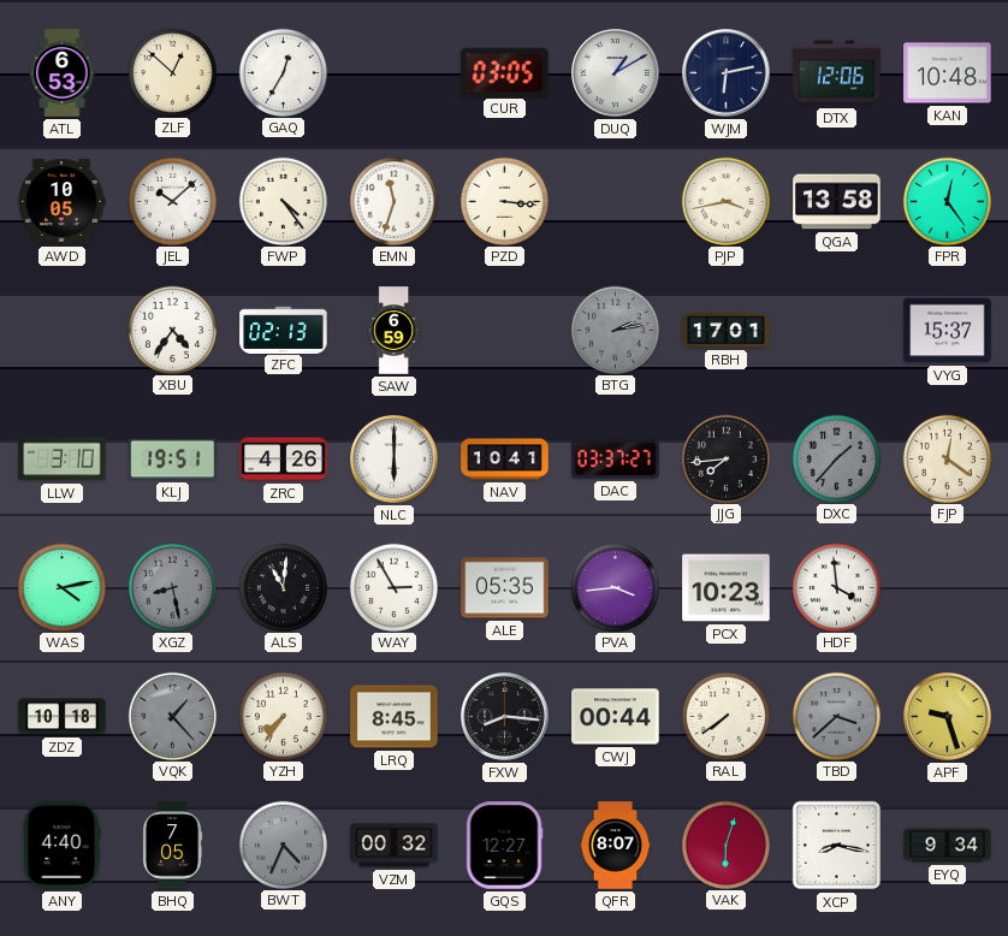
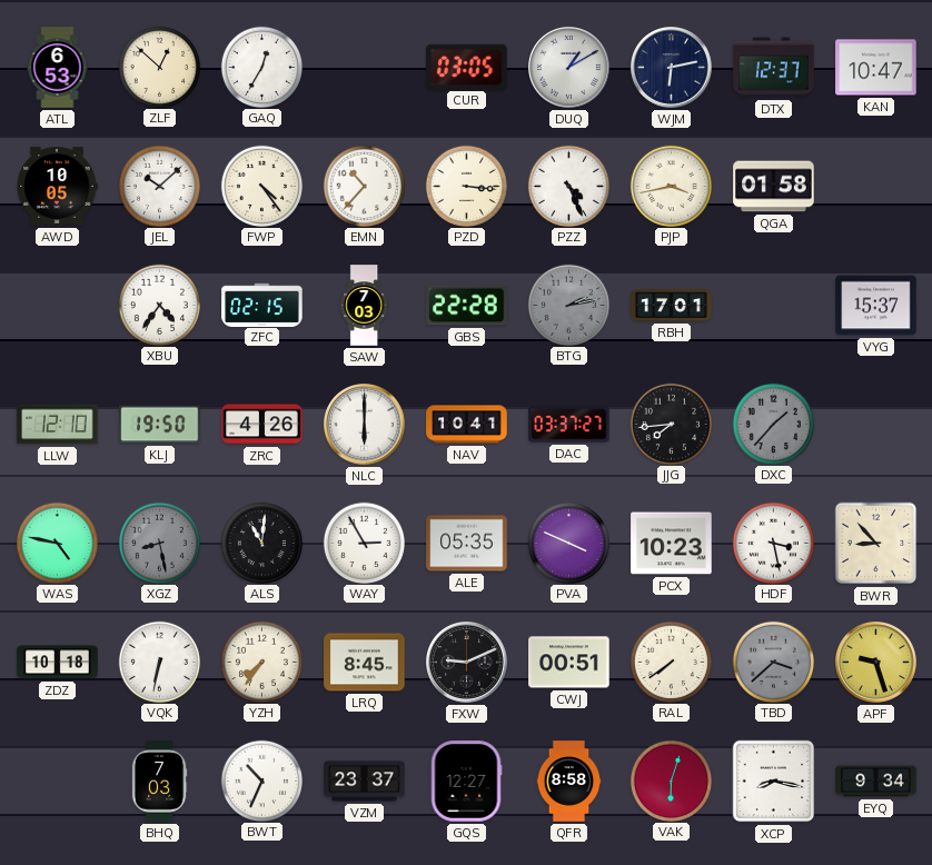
DTX: 12:06 -> 12:37
KAN: 10:48 -> 10:47
EMN: 11:33 -> 10:37
PZZ: none -> 4:26
QGA: 13:58 -> 01:58
FPR: 12:24 -> none
ZFC: 02:13 -> 02:15
SAW: 6:59 -> 7:03
GBS: none -> 22:28
LLW: 3:10 -> 12:10
KLJ: 19:51 -> 19:50
FJP: 12:21 -> none
WAS: 4:13 -> 4:47
PVA: 3:44 -> 3:49
HDF: 3:59 -> 3:28
BWR: none -> 8:53
VQK: 1:23 -> 6:32
VQK dial: grey -> white
FXW: 8:16 -> 9:11
CWJ: 00:44 -> 00:51
ANY: 4:40 -> none
BHQ: 7:05 -> 7:03
BWT: 4:34 -> 10:34
BWT dial: grey -> white
VZM: 00:32 -> 23:37
QFR: 8:07 -> 8:58
